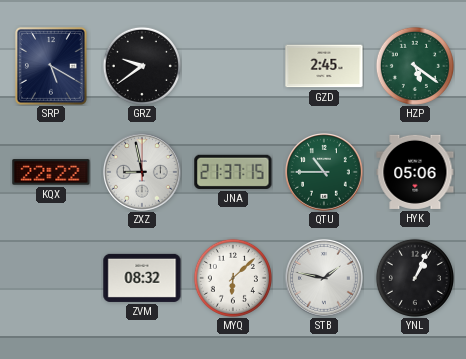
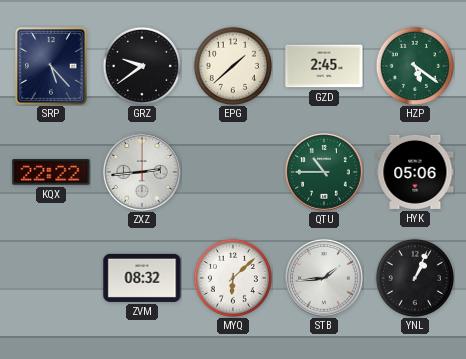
SRP: 5:20 -> 5:23
EPG: none -> 1:38
ZXZ: 8:58 -> 2:44
JNA: 21:37 -> none
STB: 1:47 -> 1:44
